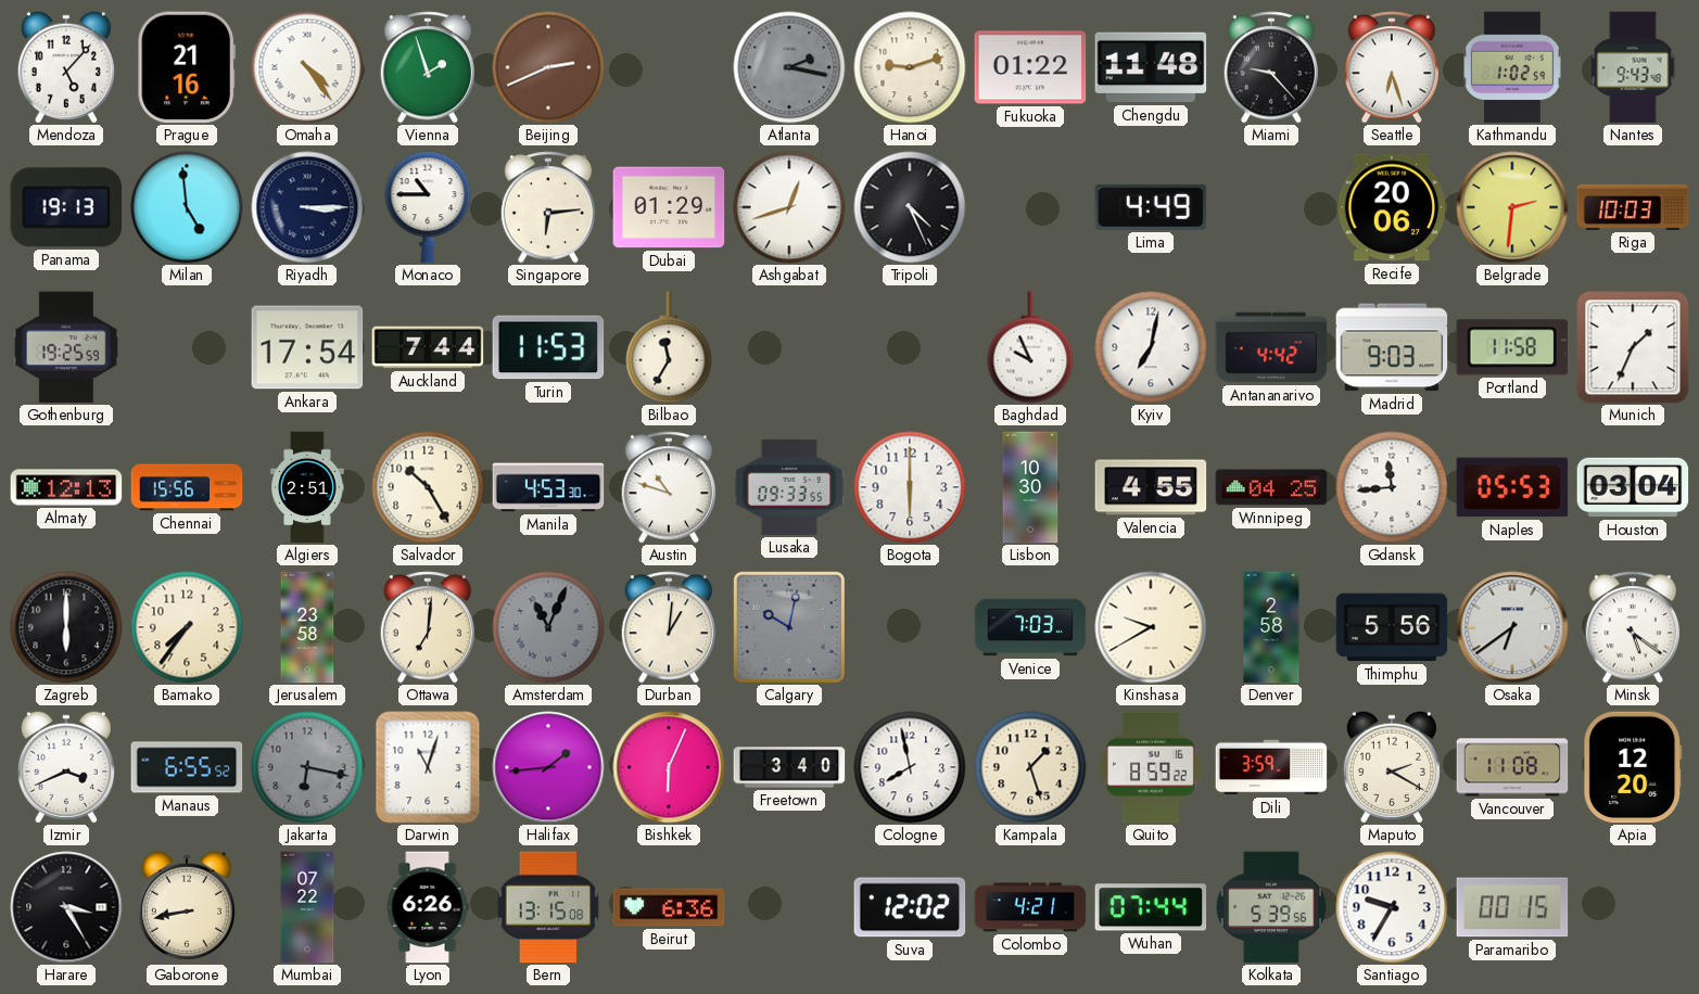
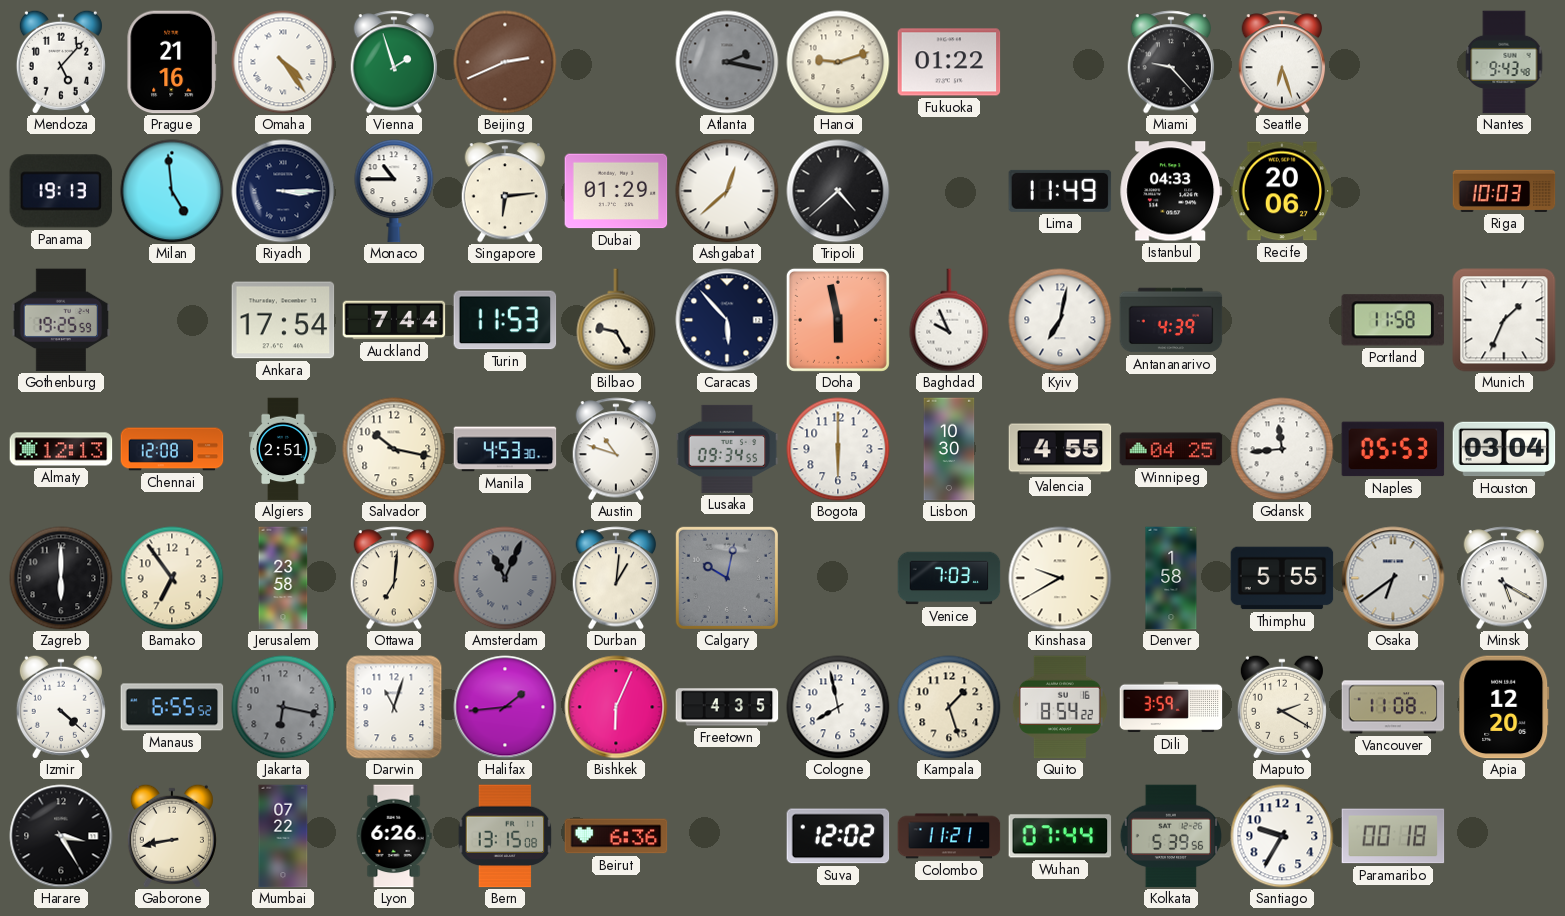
Chengdu: 11:48 -> none
Kathmandu: 1:02 -> none
Ashgabat: 12:42 -> 12:38
Tripoli: 4:26 -> 4:38
Lima: 4:49 -> 11:49
Istanbul: none -> 04:33
Belgrade: 2:31 -> none
Bilbao: 11:35 -> 9:25
Caracas: none -> 5:53
Doha: none -> 5:58
Antananarivo: 4:42 -> 4:39
Madrid: 9:03 -> none
Chennai: 15:56 -> 12:08
Salvador: 10:25 -> 10:17
Lusaka: 09:33 -> 09:34
Bamako: 7:36 -> 6:54
Denver: 2:58 -> 1:58
Thimphu: 5:56 -> 5:55
Minsk: 5:21 -> 5:20
Izmir: 3:41 -> 4:22
Freetown: 3:40 -> 4:35
Quito: 8:59 -> 8:54
Colombo: 4:21 -> 11:21
Paramaribo: 00:15 -> 00:18
